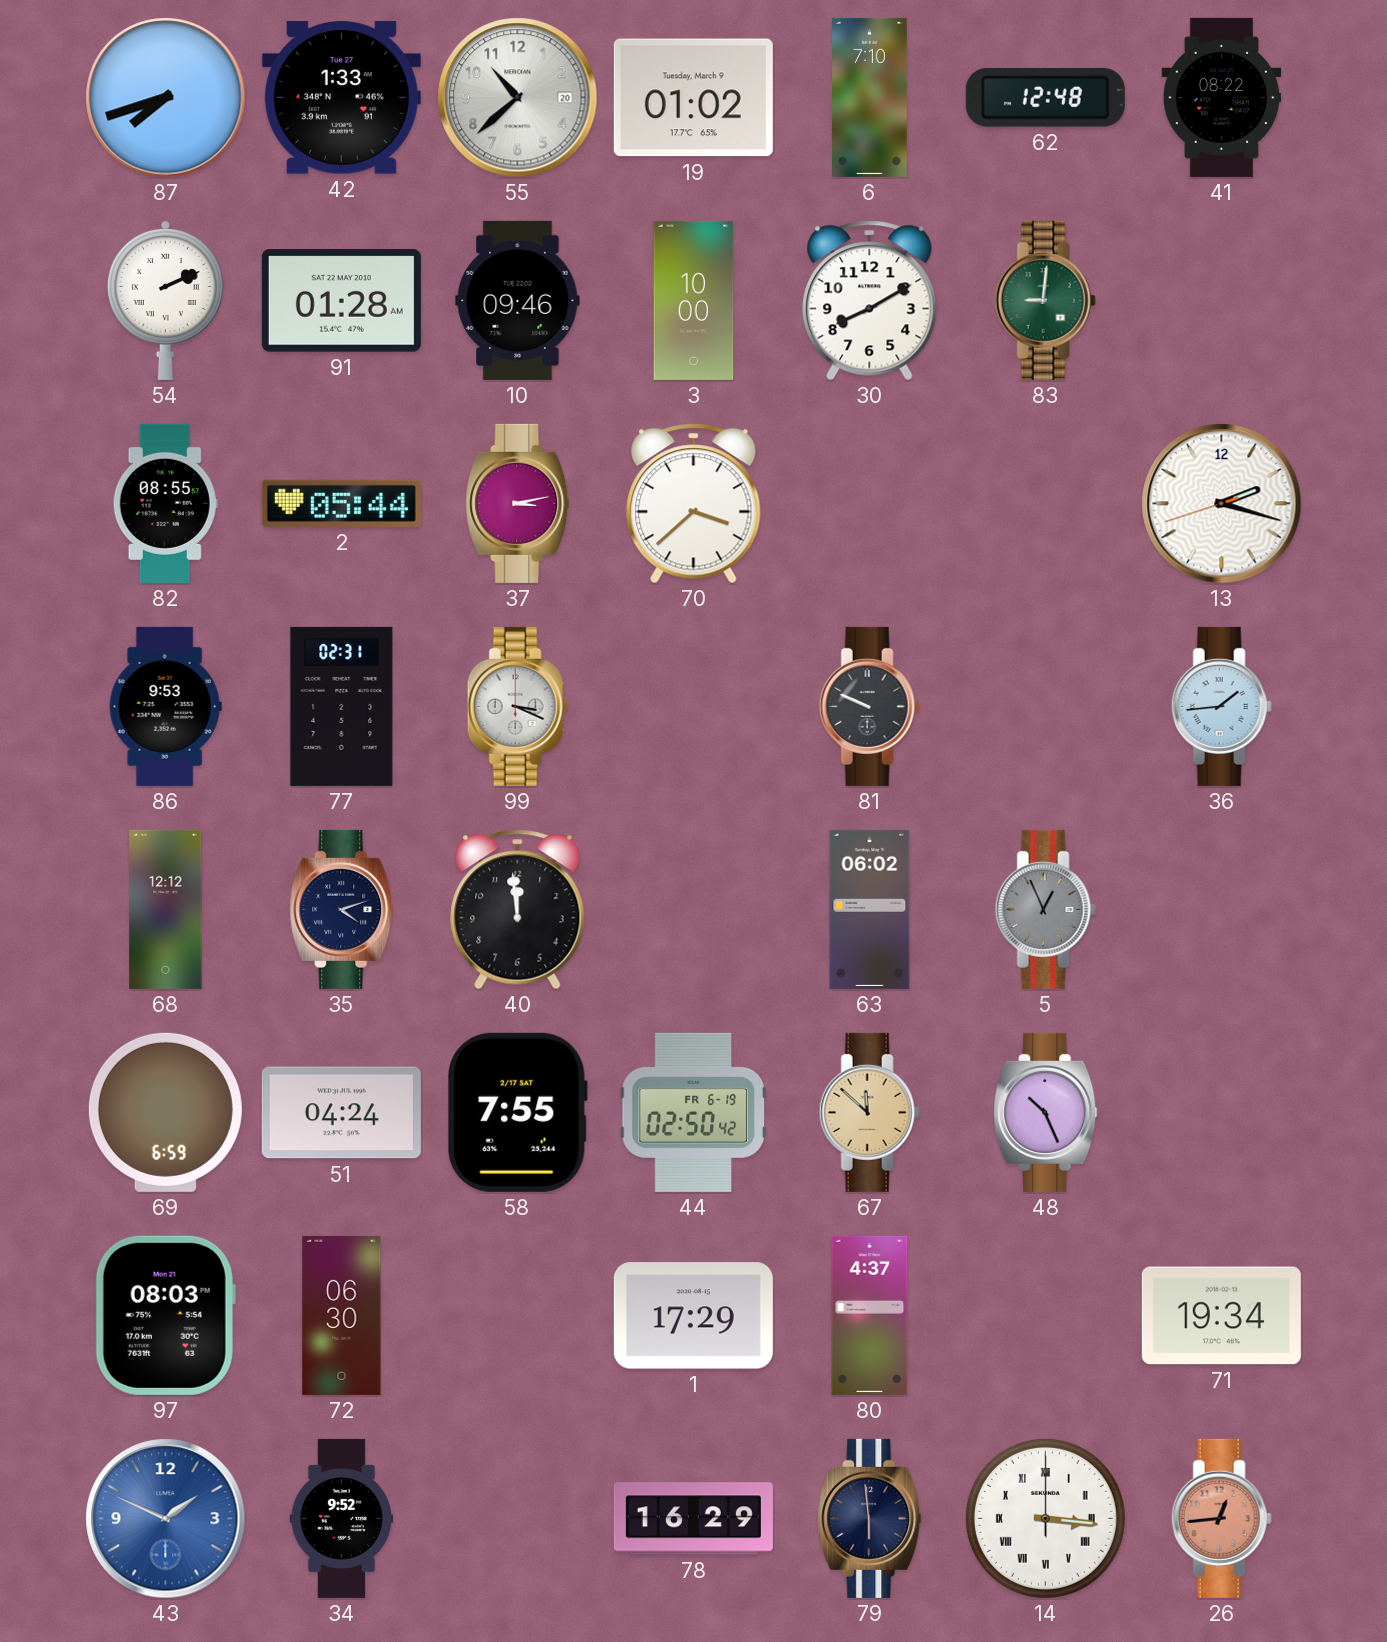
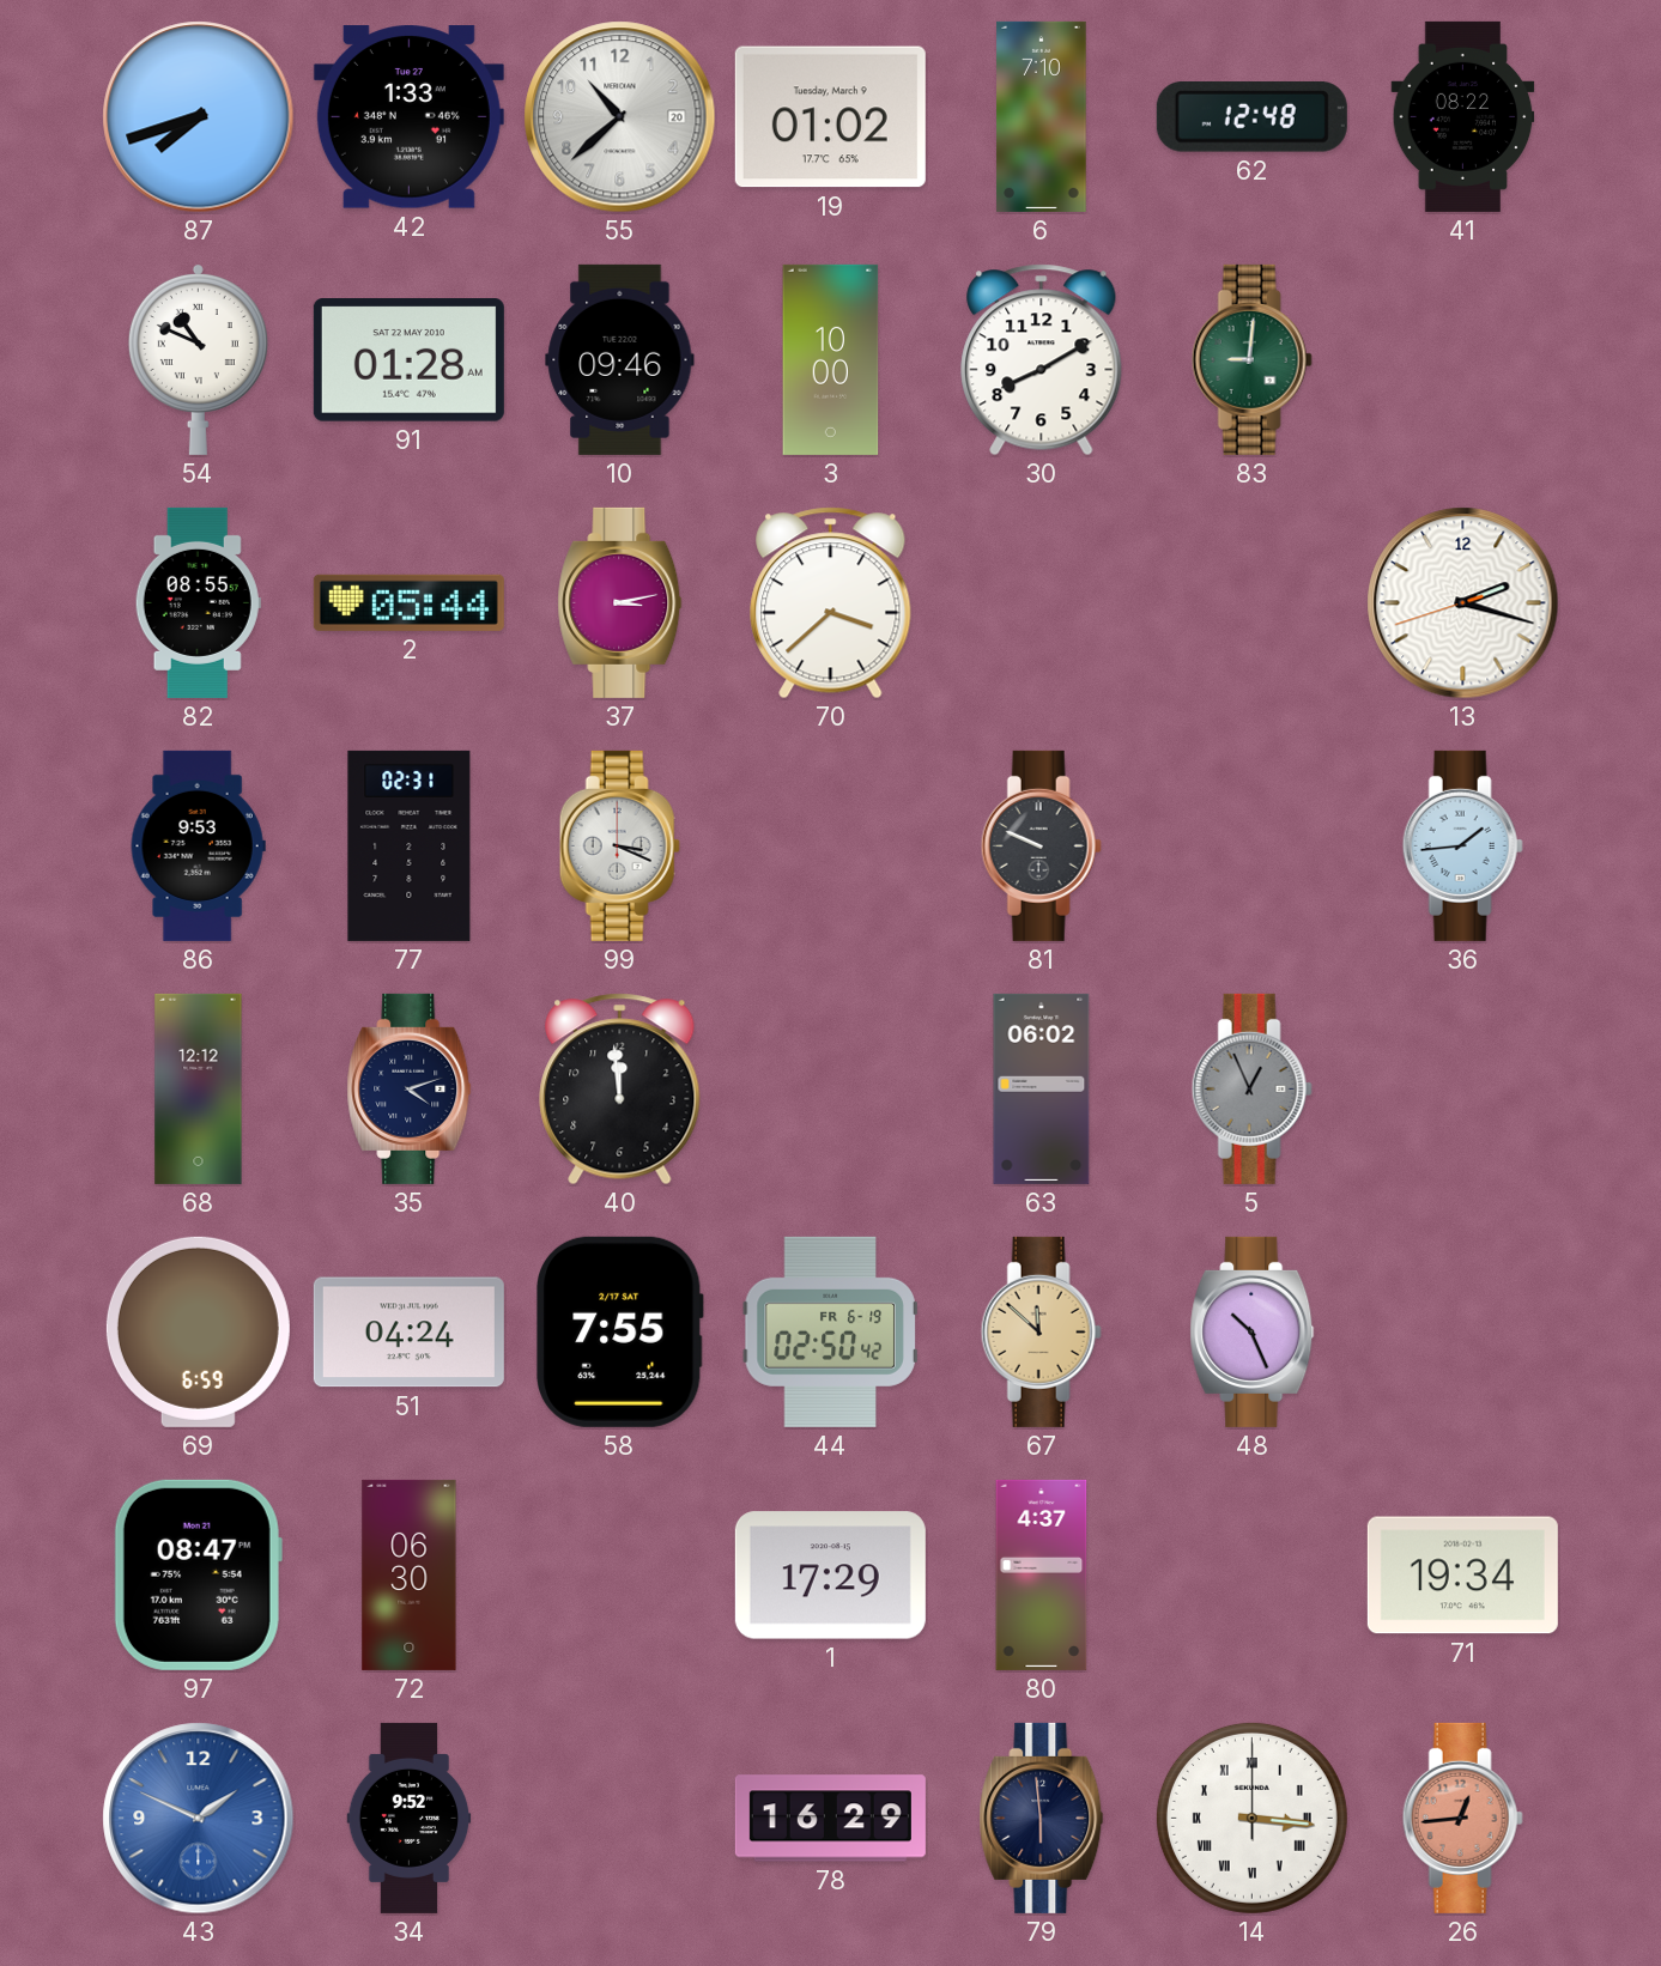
54: 2:11 -> 10:49
97: 08:03 -> 08:47
